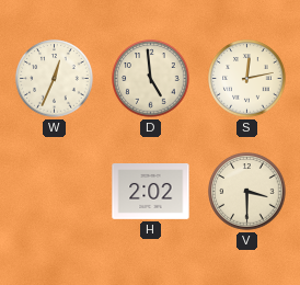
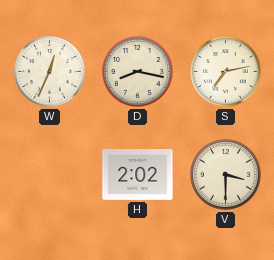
D: 4:59 -> 8:17
S: 12:13 -> 7:13
